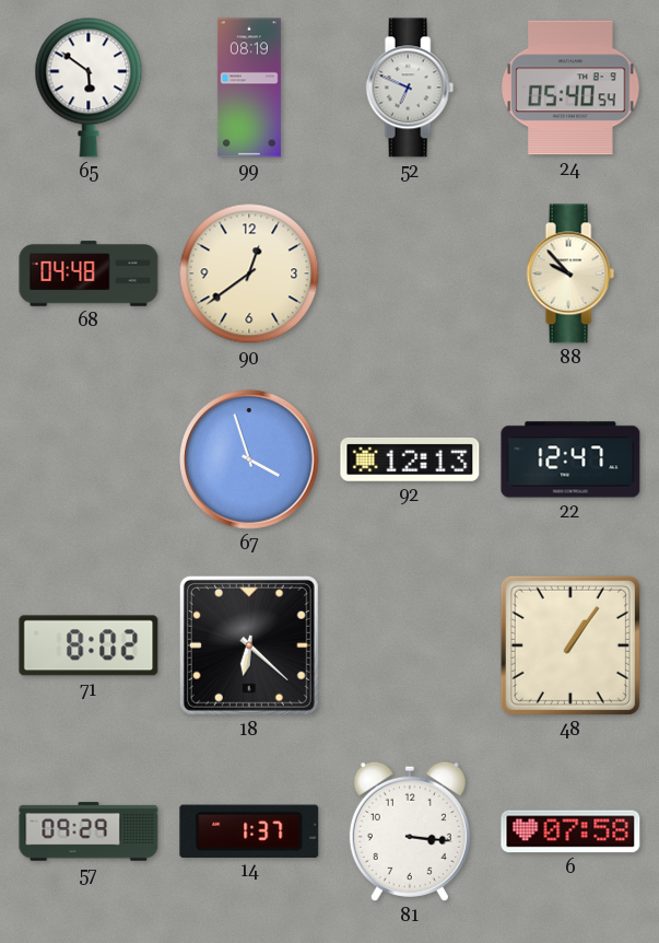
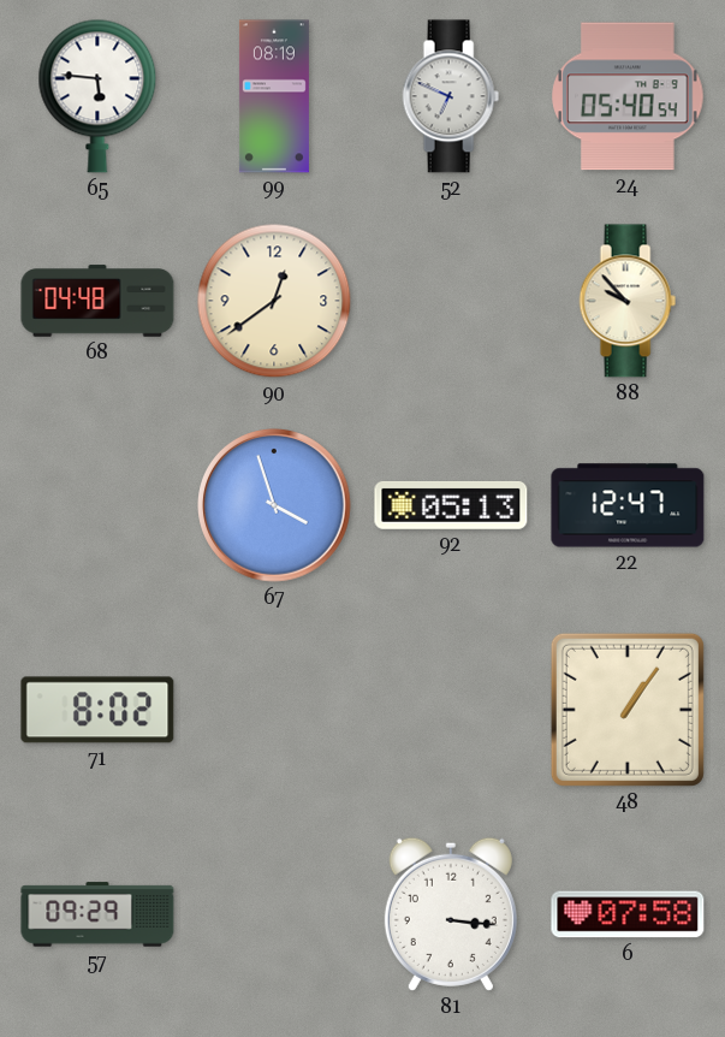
65: 5:51 -> 5:46
92: 12:13 -> 05:13
18: 6:22 -> none
14: 1:37 -> none
